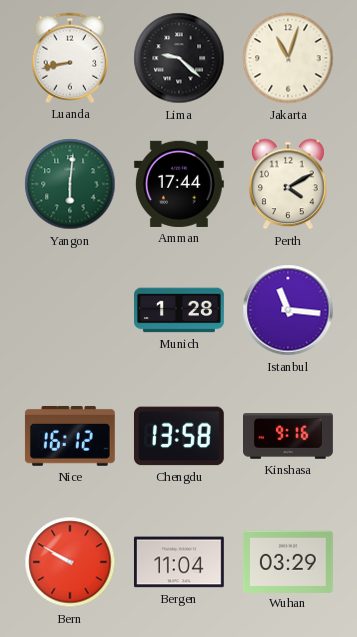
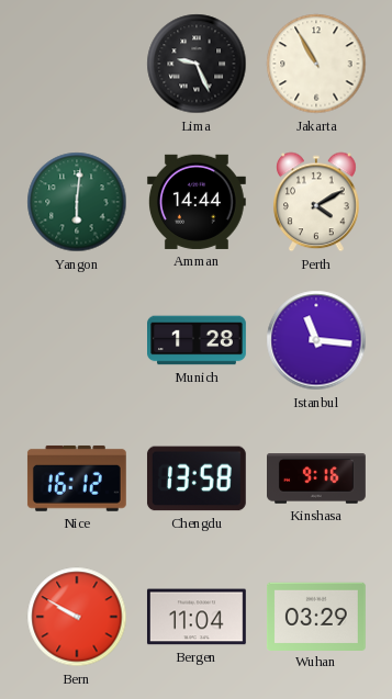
Luanda: 8:43 -> none
Lima: 9:22 -> 9:26
Jakarta: 11:03 -> 10:55
Amman: 17:44 -> 14:44
